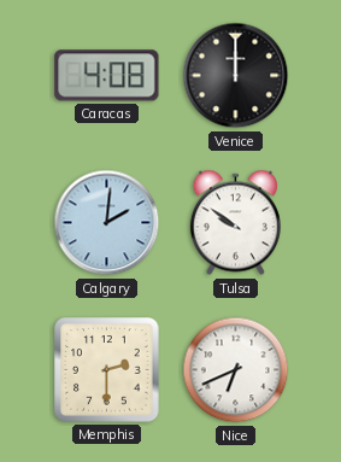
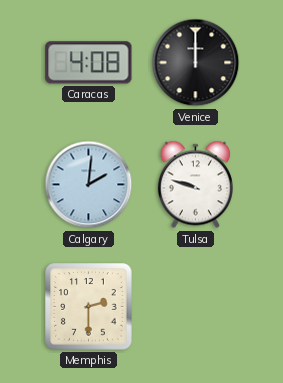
Tulsa: 9:51 -> 9:48
Nice: 6:41 -> none
